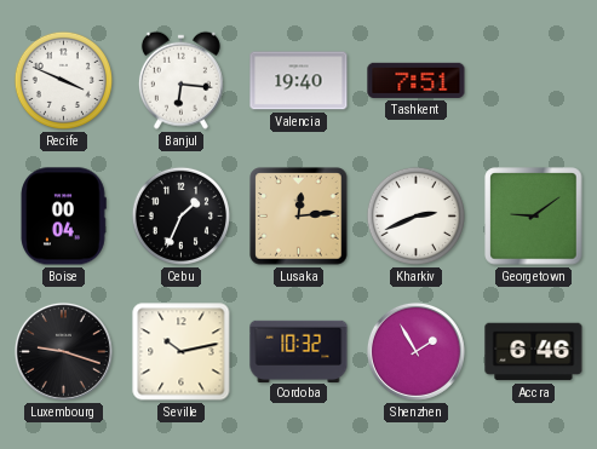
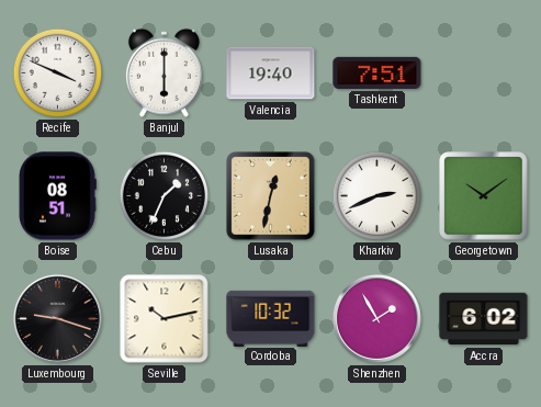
Banjul: 6:16 -> 6:00
Boise: 00:04 -> 08:51
Lusaka: 12:14 -> 12:32
Georgetown: 9:09 -> 10:09
Accra: 6:46 -> 6:02
